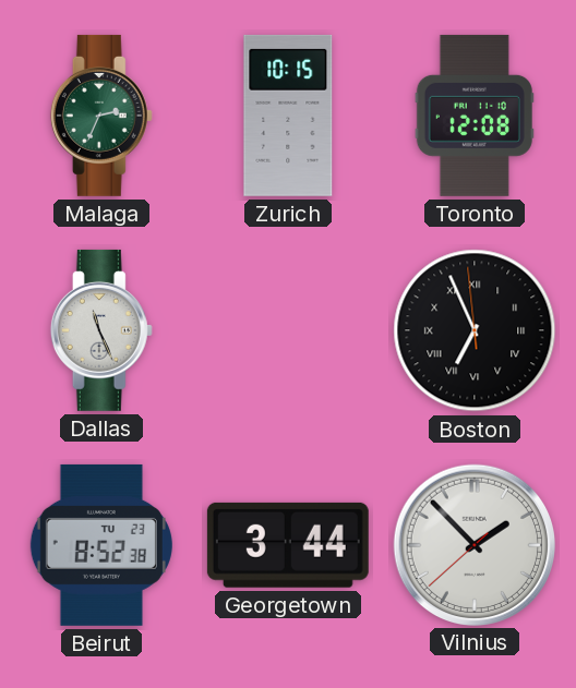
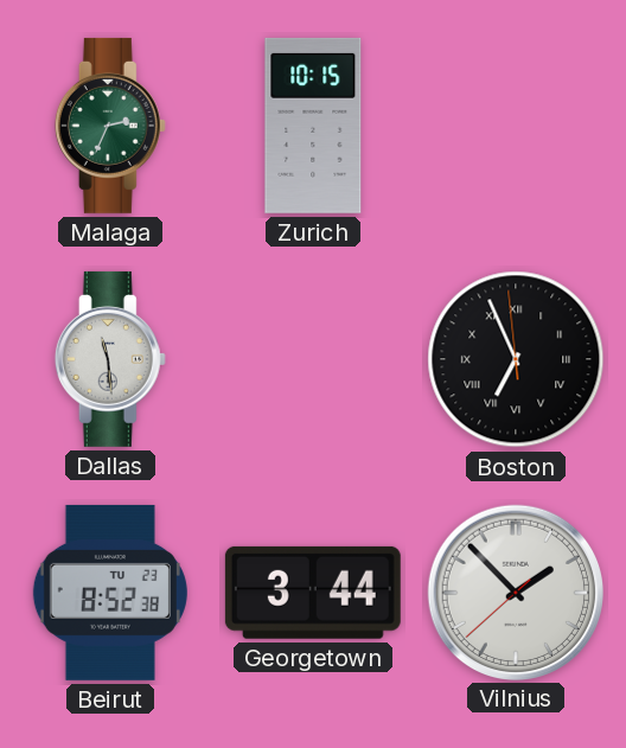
Toronto: 12:08 -> none
Dallas: 11:26 -> 11:29
